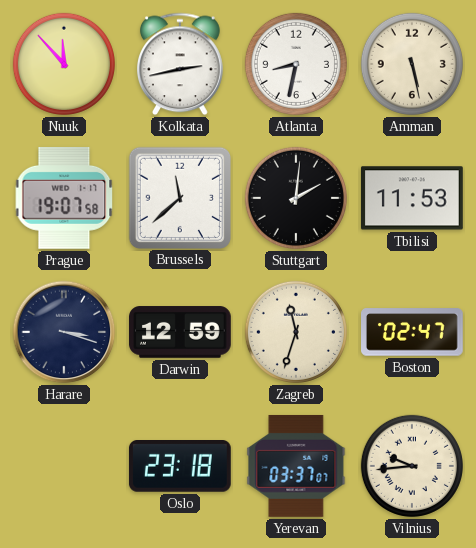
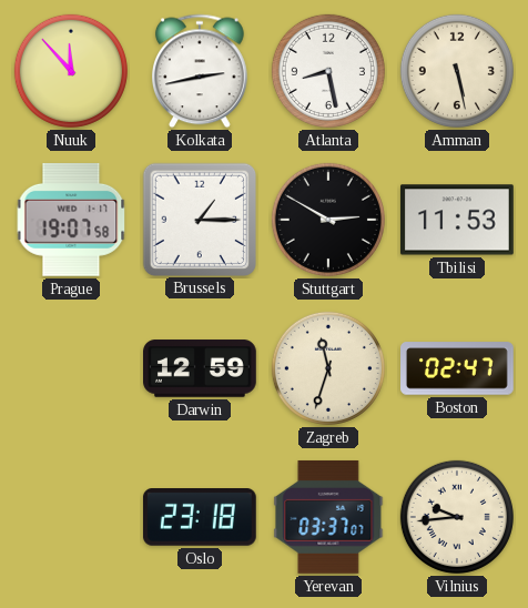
Atlanta: 8:32 -> 8:28
Brussels: 11:38 -> 1:15
Stuttgart: 2:01 -> 2:50
Harare: 3:18 -> none
